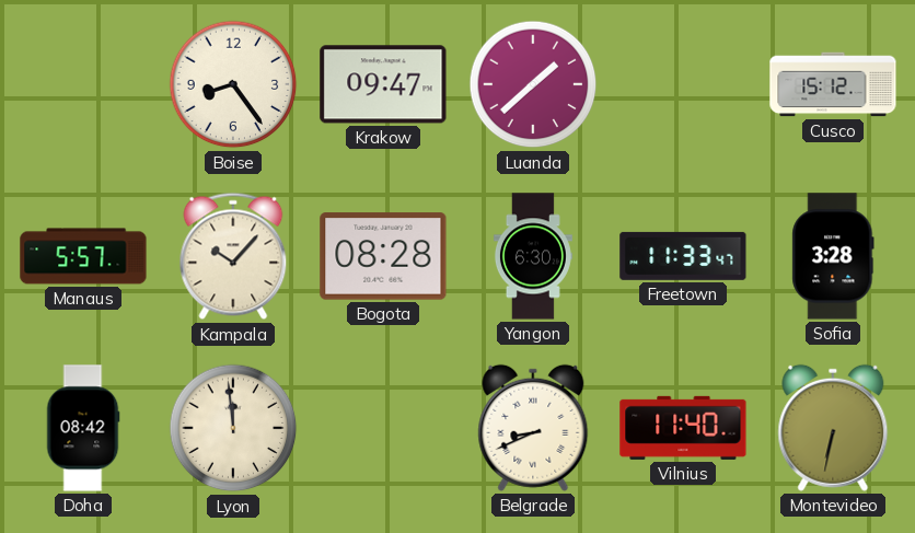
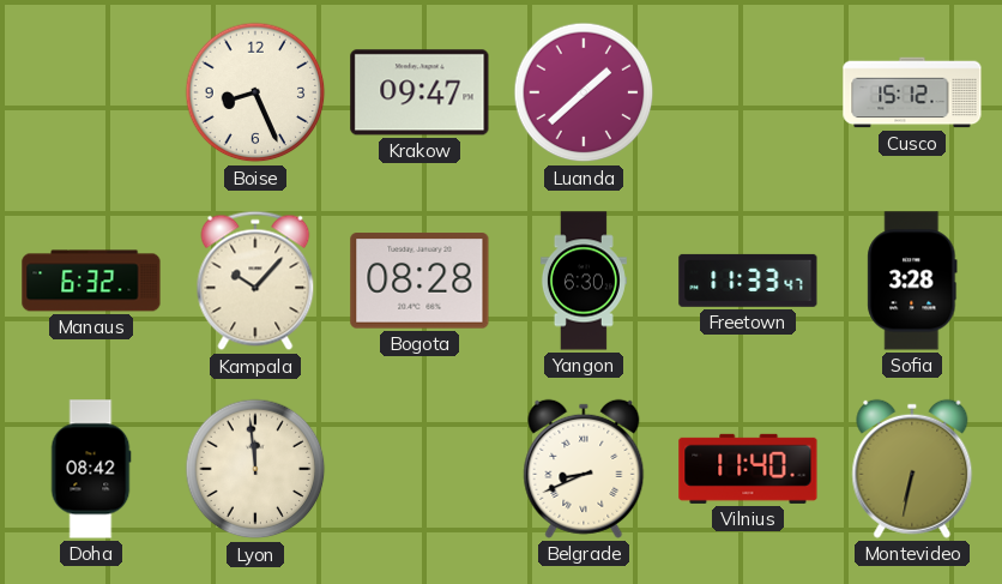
Boise: 8:24 -> 8:26
Manaus: 5:57 -> 6:32
